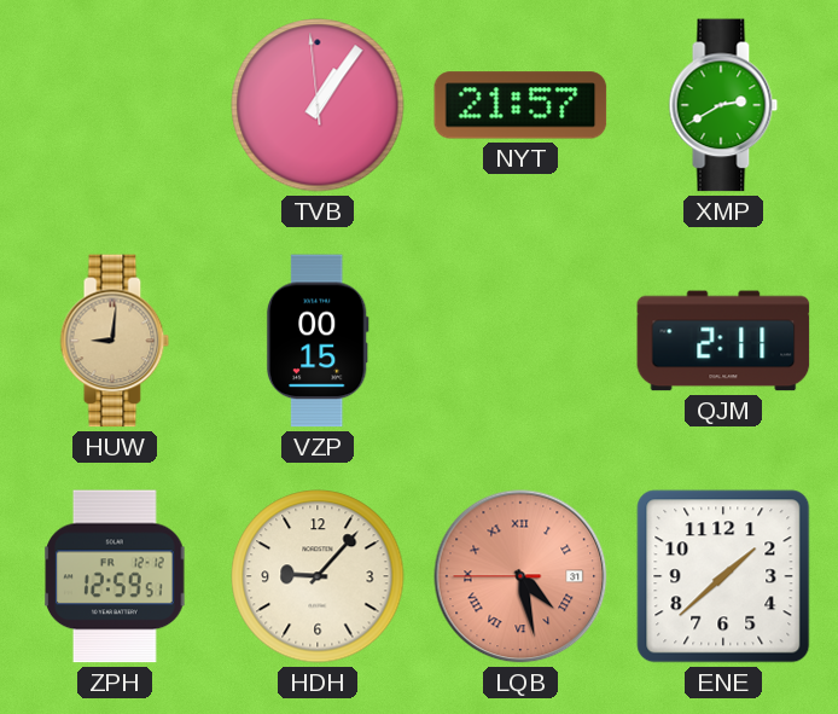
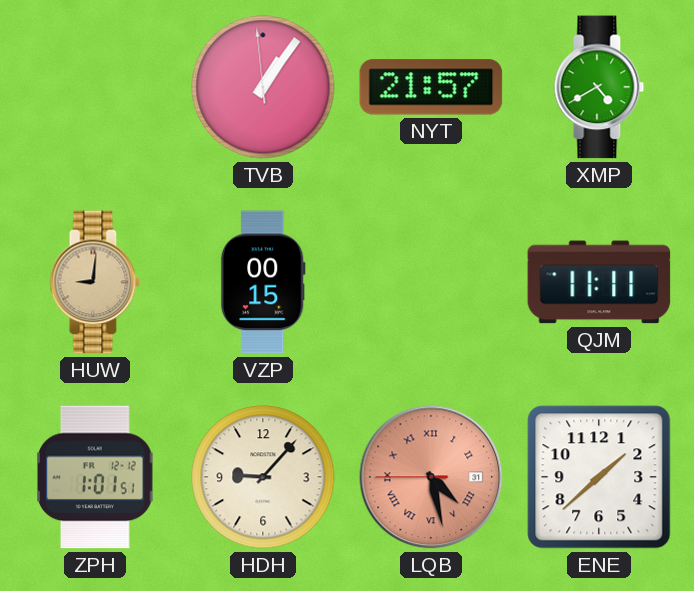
XMP: 2:40 -> 4:40
QJM: 2:11 -> 11:11
ZPH: 12:59 -> 1:01
